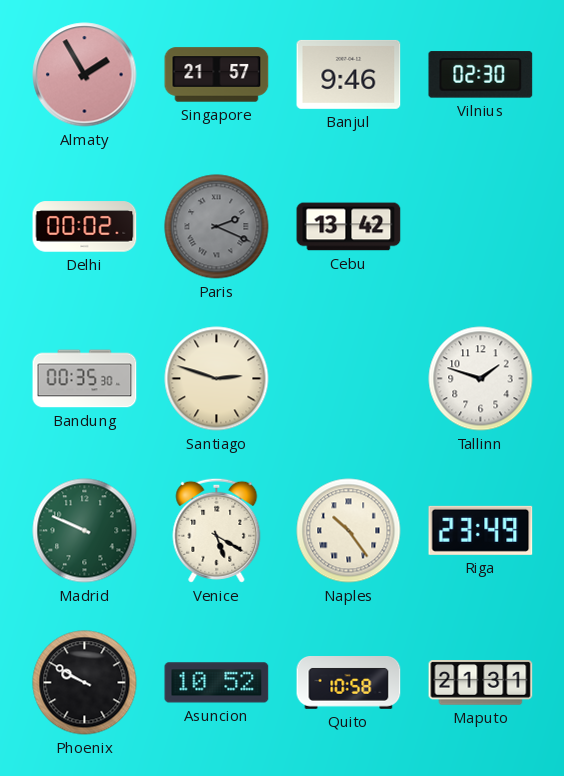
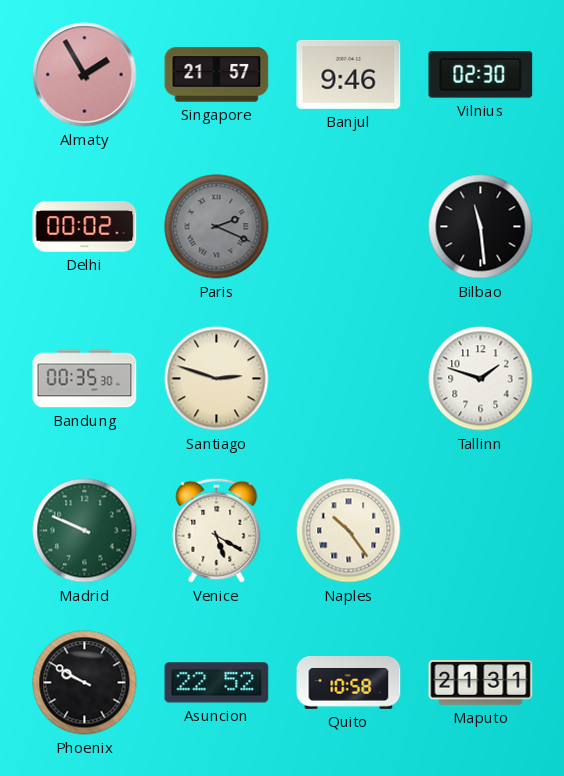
Cebu: 13:42 -> none
Bilbao: none -> 11:29
Riga: 23:49 -> none
Asuncion: 10:52 -> 22:52
